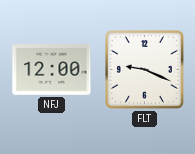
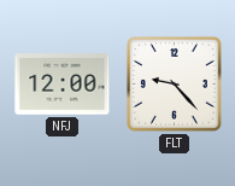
FLT: 9:19 -> 9:23
